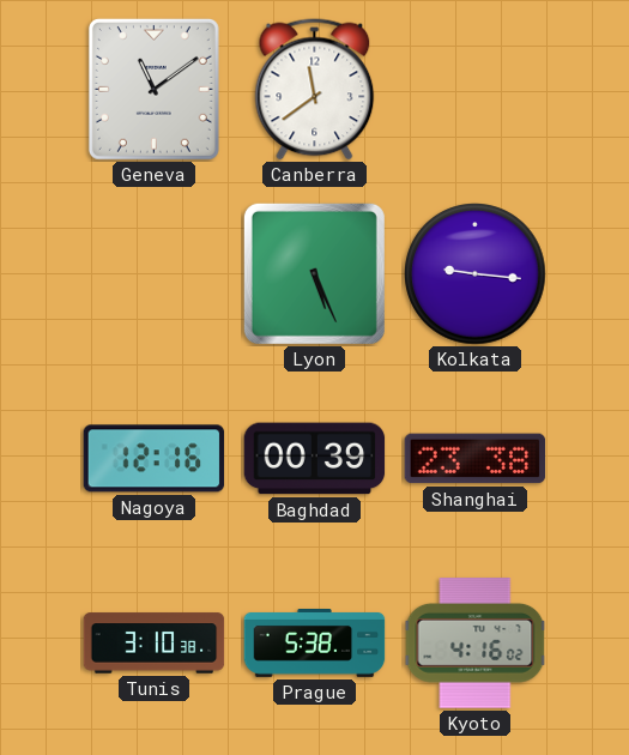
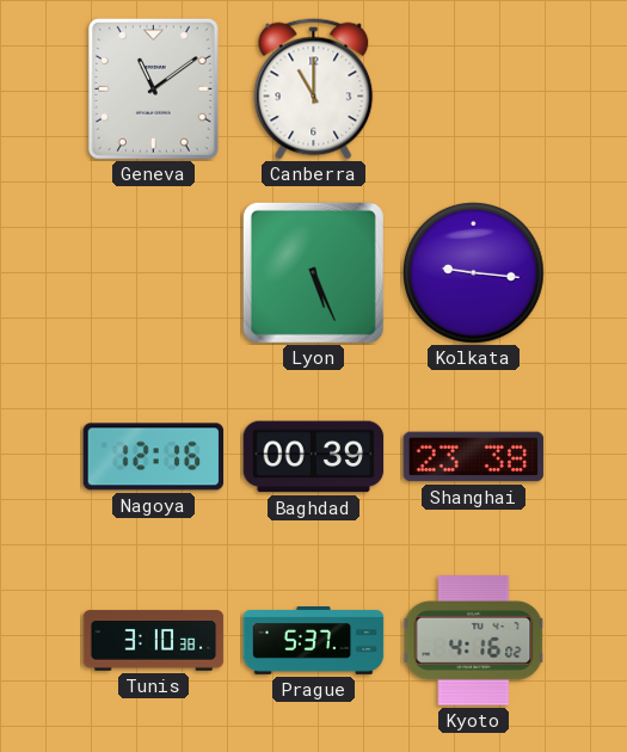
Canberra: 11:39 -> 11:00
Prague: 5:38 -> 5:37
